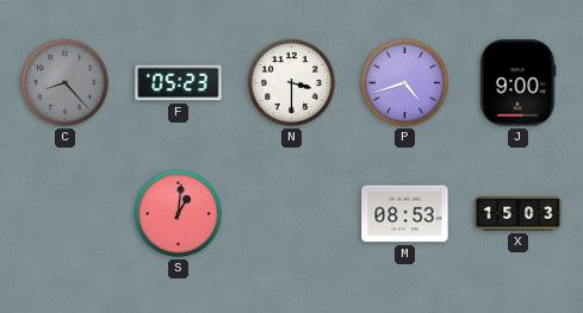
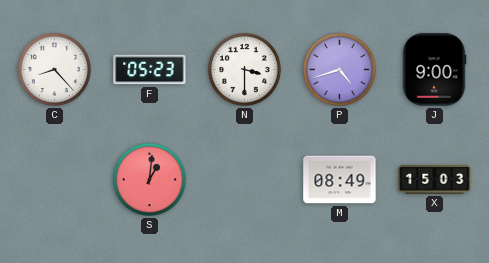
C dial: grey -> white
M: 08:53 -> 08:49
